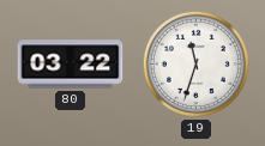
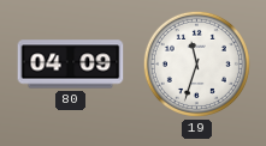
80: 03:22 -> 04:09
